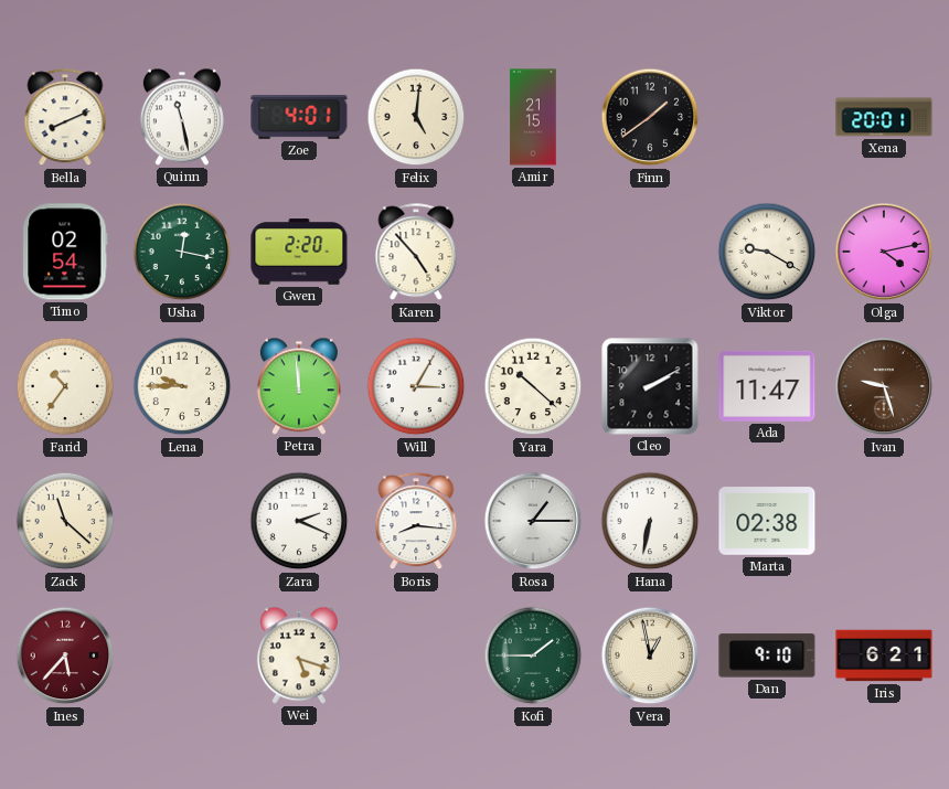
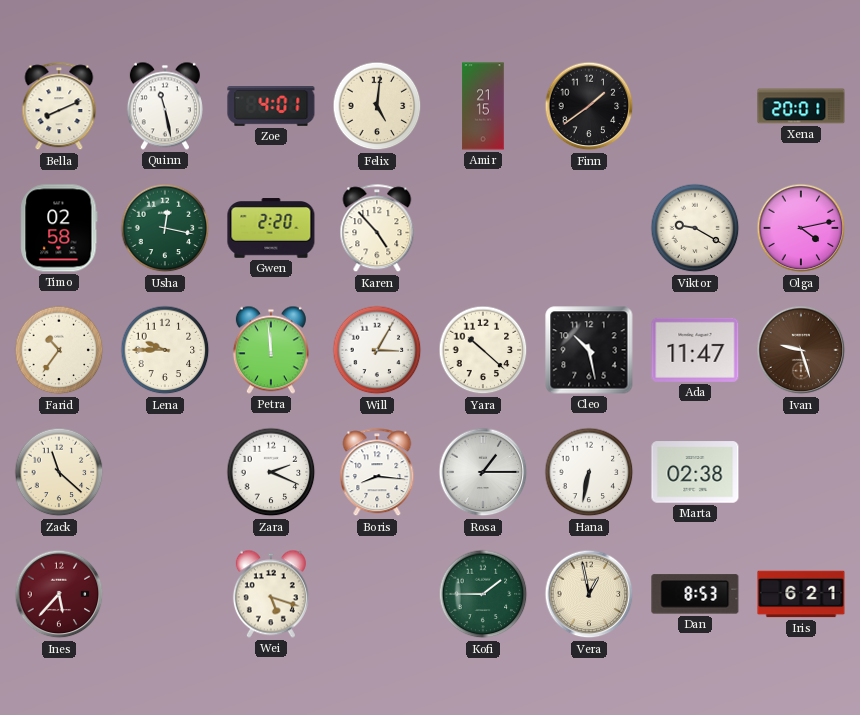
Timo: 02:54 -> 02:58
Cleo: 2:10 -> 10:28
Dan: 9:10 -> 8:53
